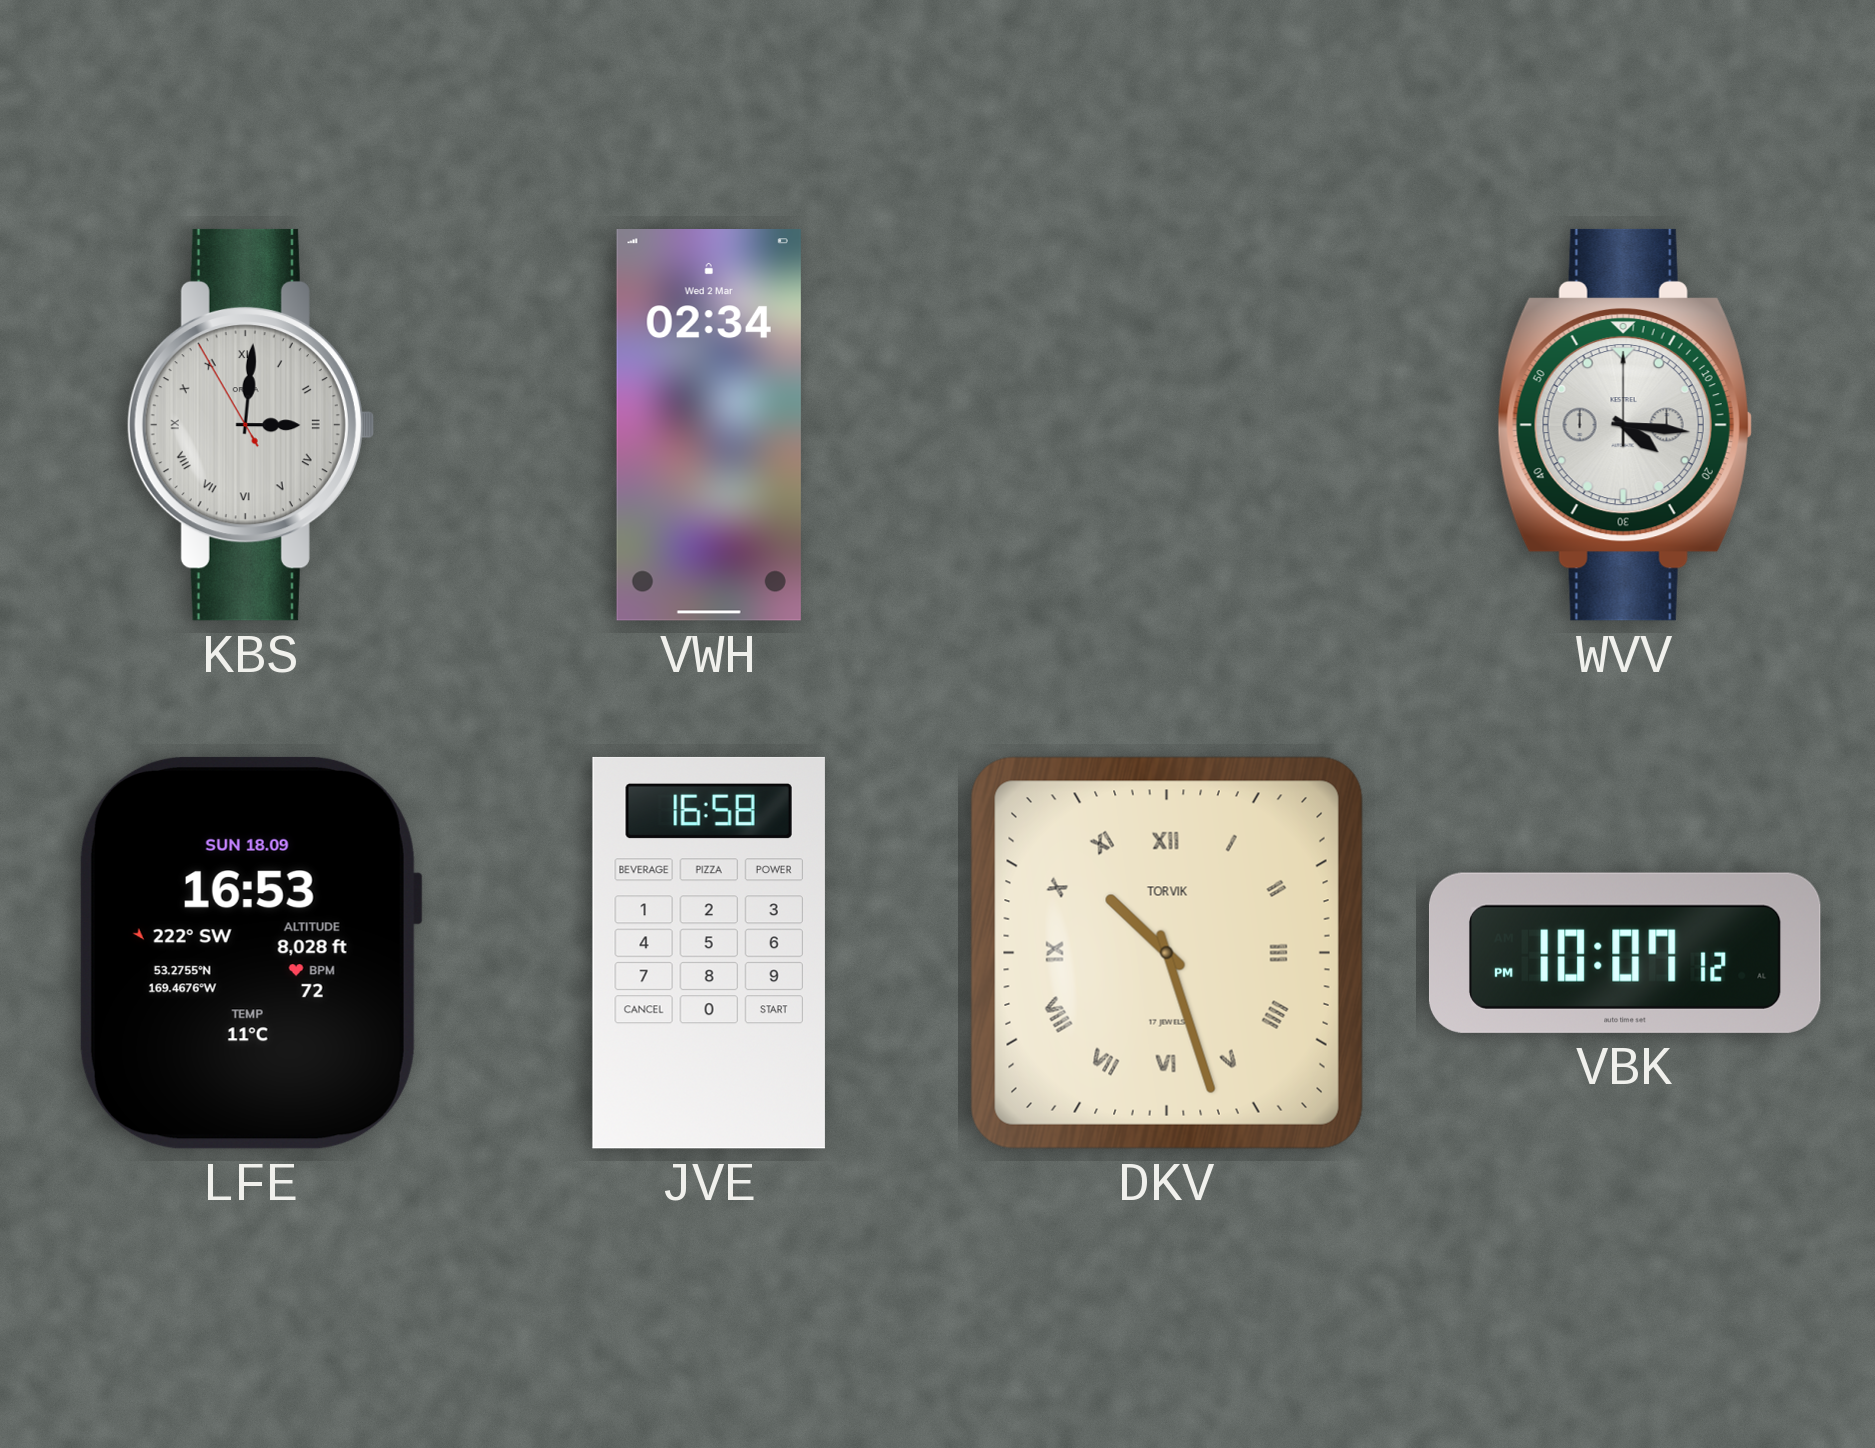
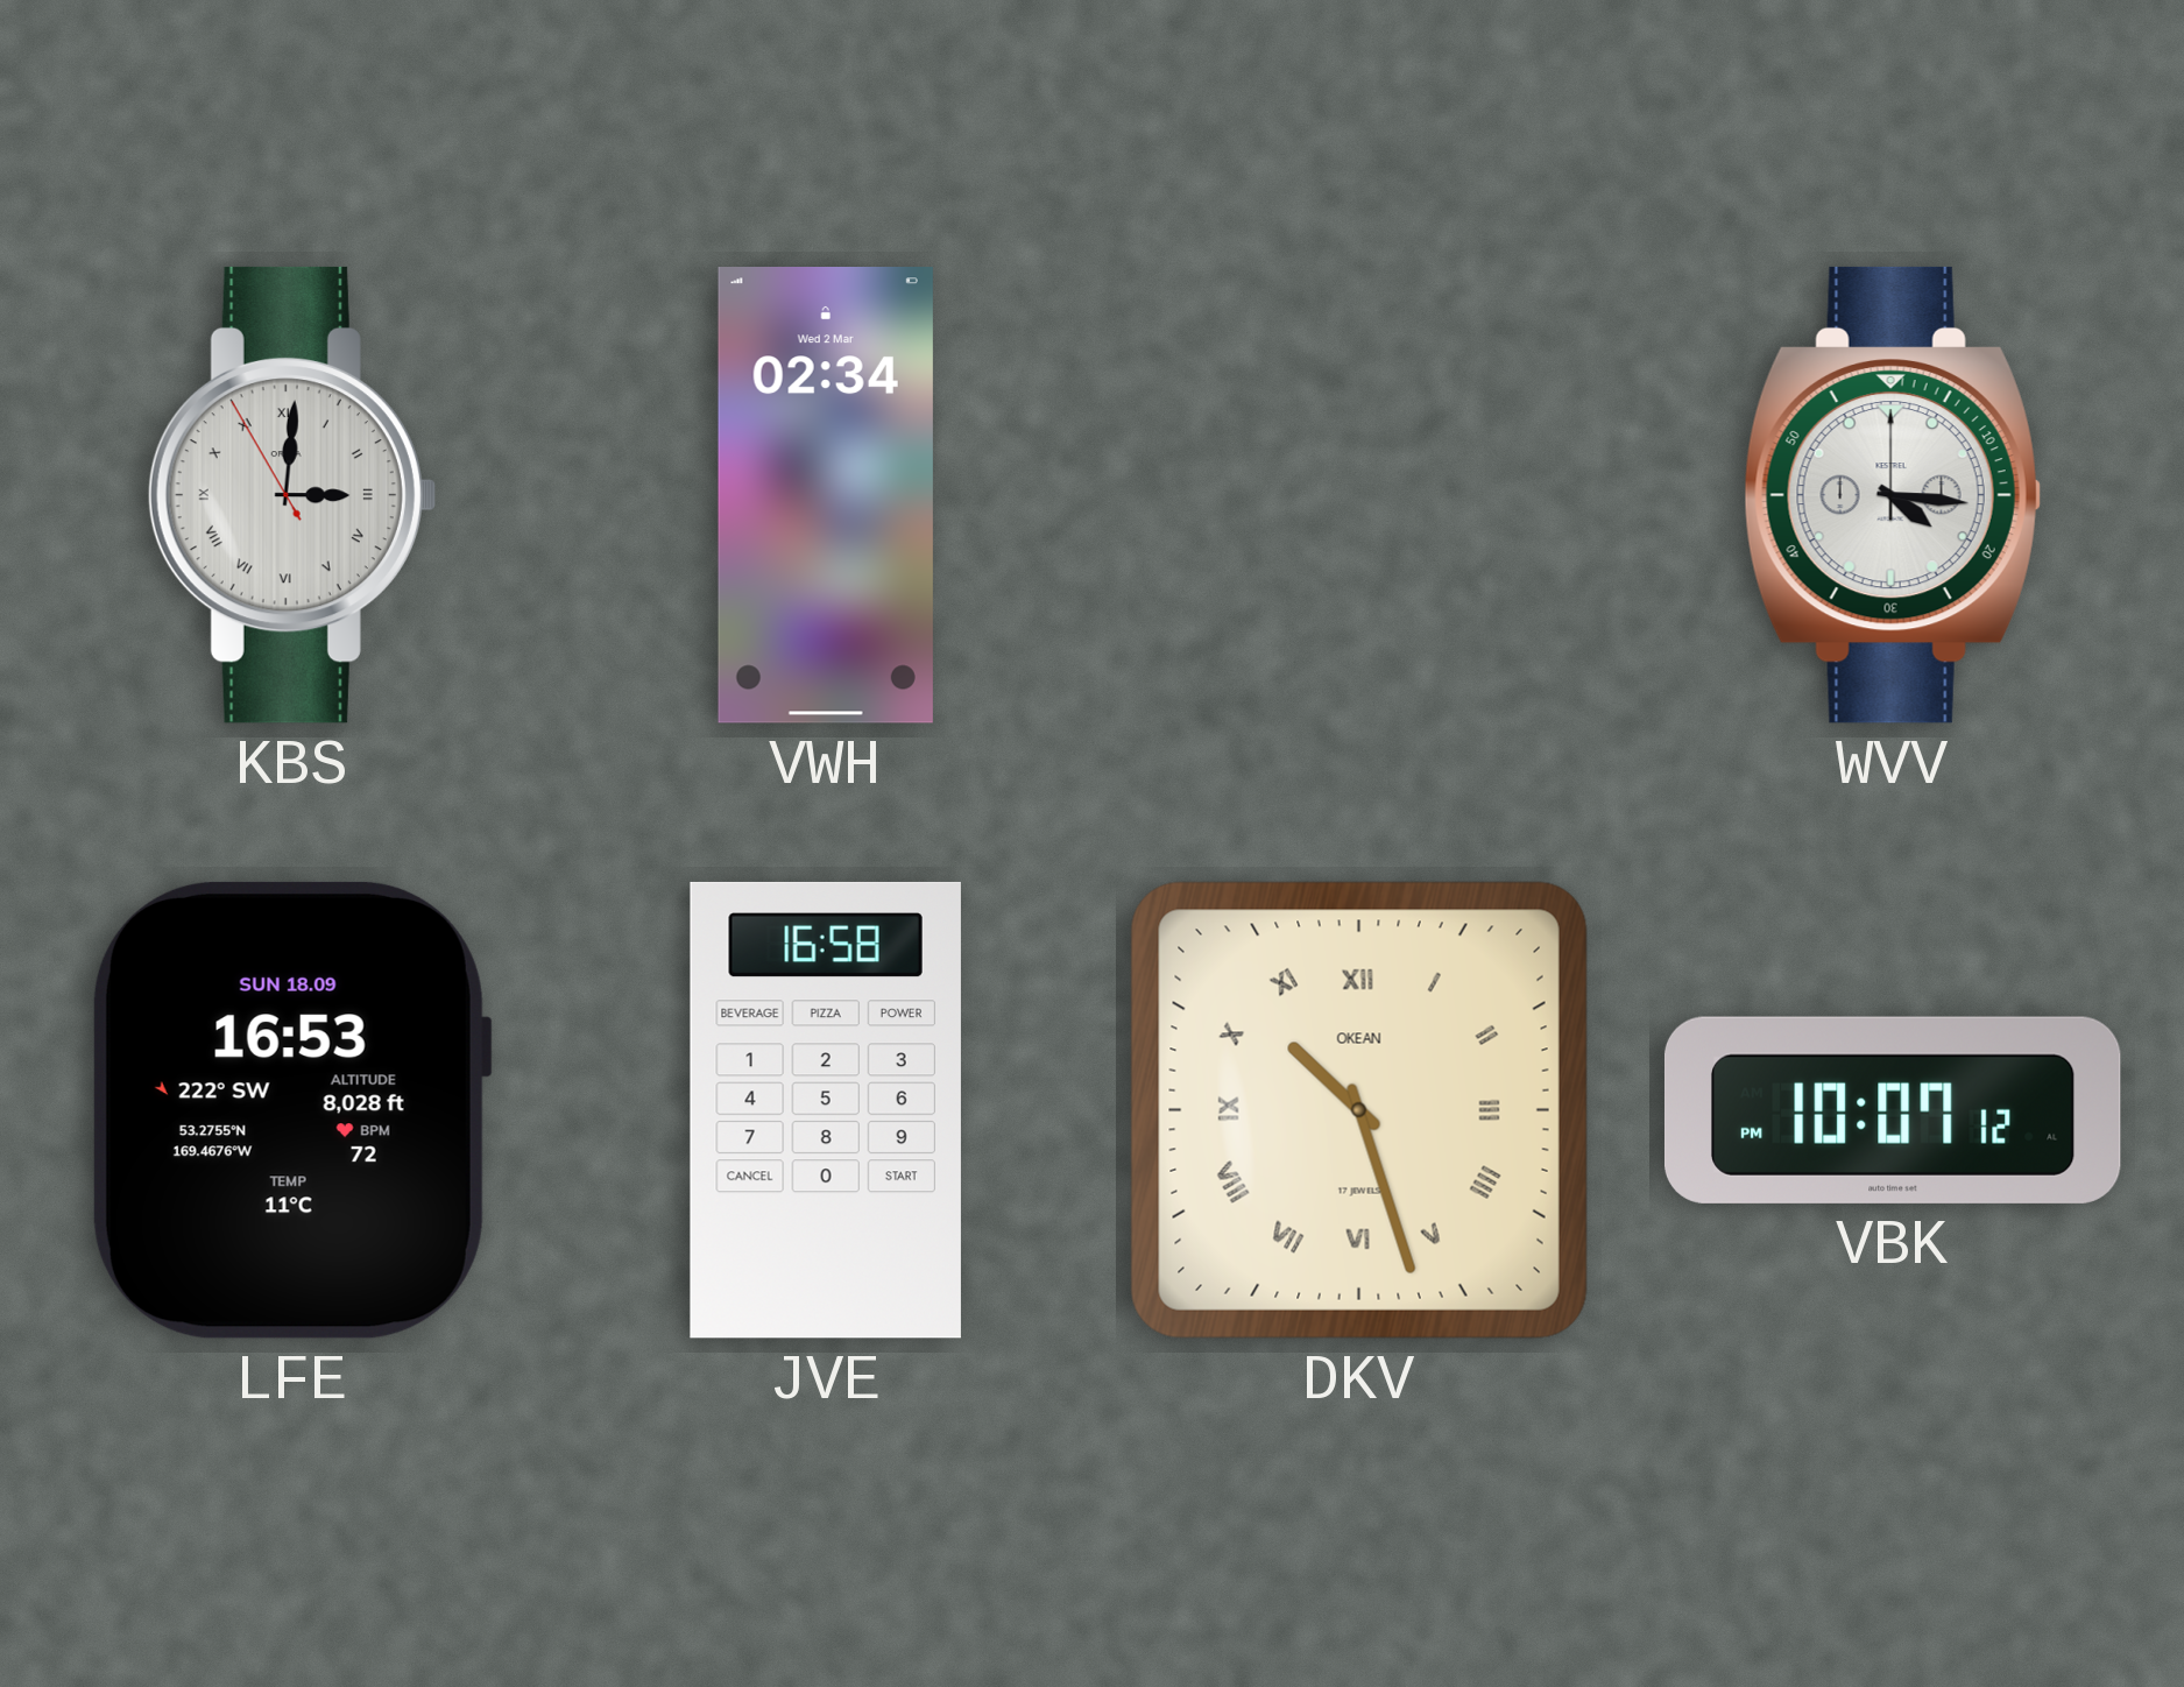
DKV brand: TORVIK -> OKEAN
